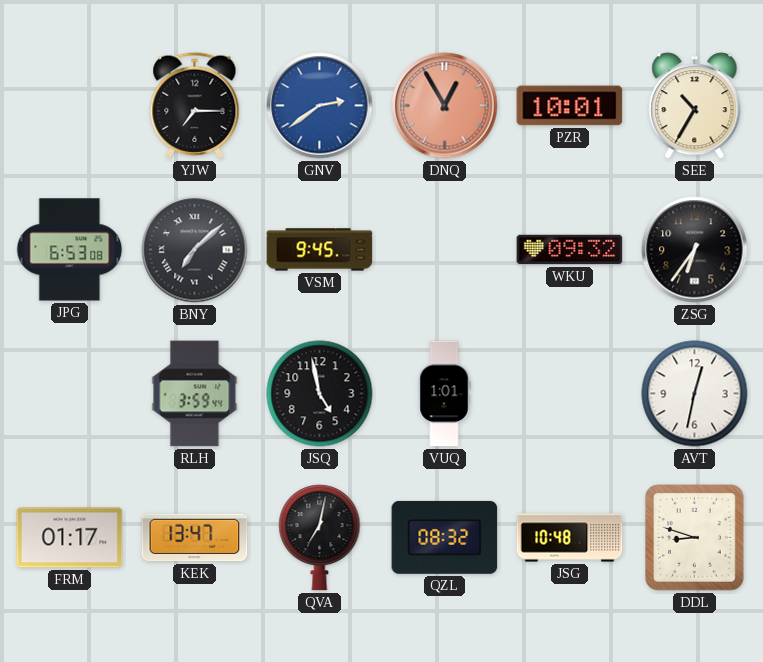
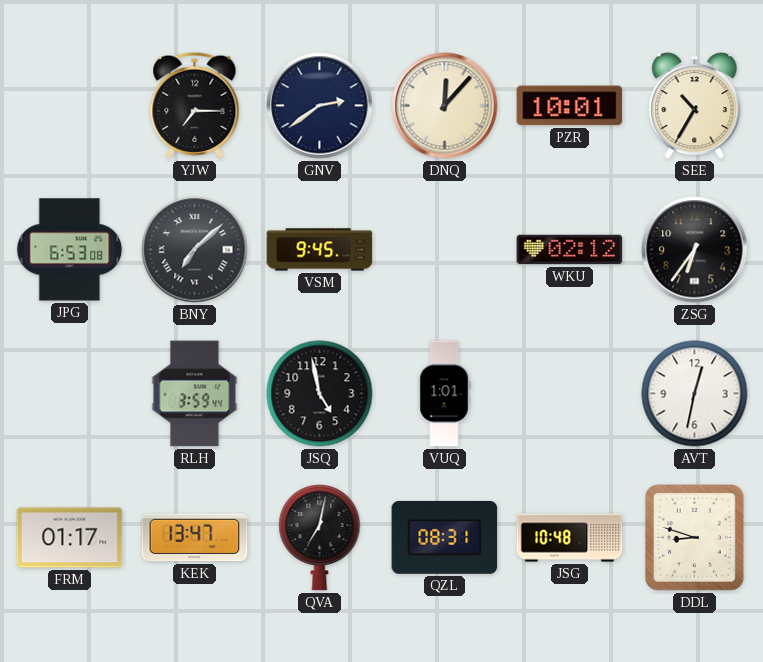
GNV dial: blue -> navy
DNQ: 12:55 -> 12:07
DNQ dial: salmon -> cream
WKU: 09:32 -> 02:12
QZL: 08:32 -> 08:31
